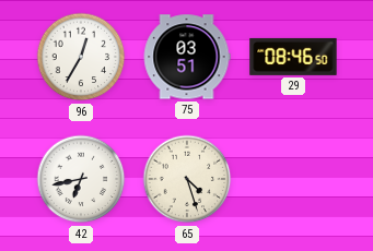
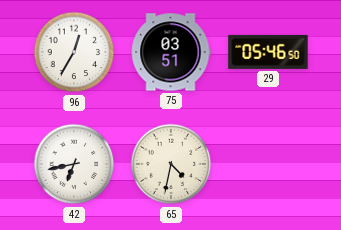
29: 08:46 -> 05:46
65: 4:27 -> 4:32
